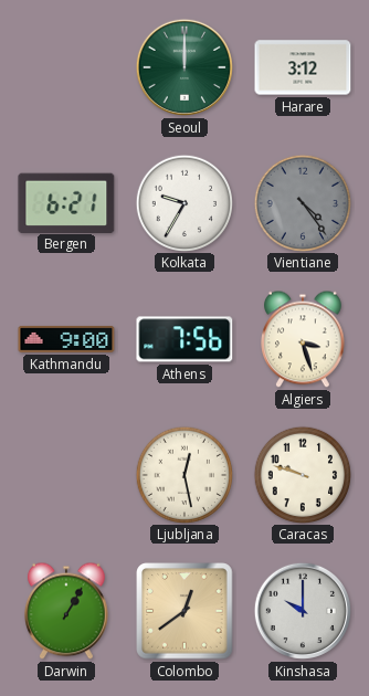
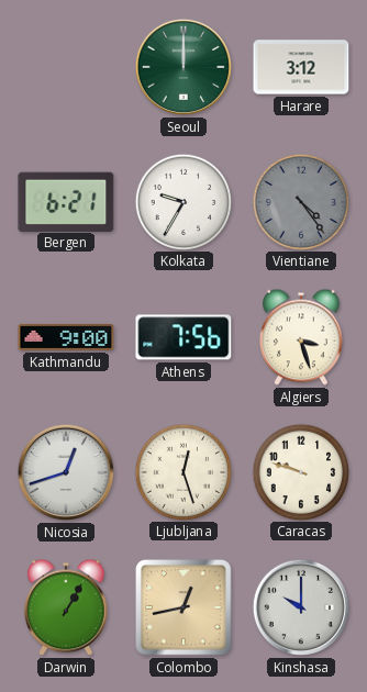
Nicosia: none -> 12:42
Ljubljana: 12:28 -> 12:27
Colombo: 12:39 -> 12:43
